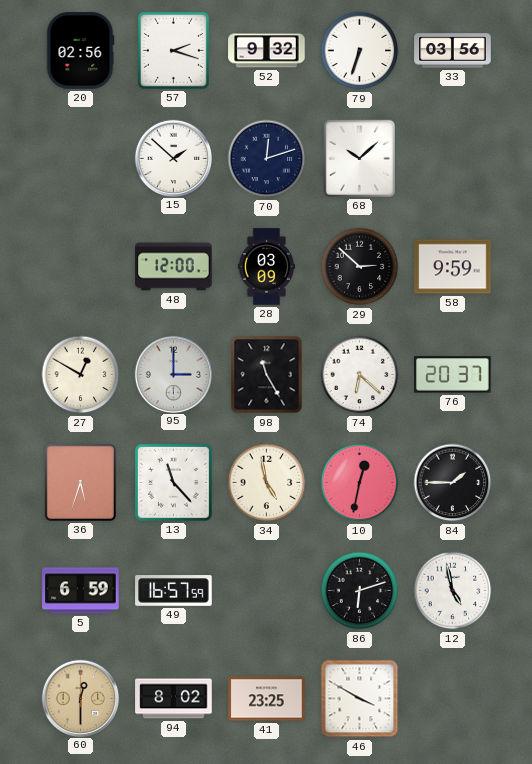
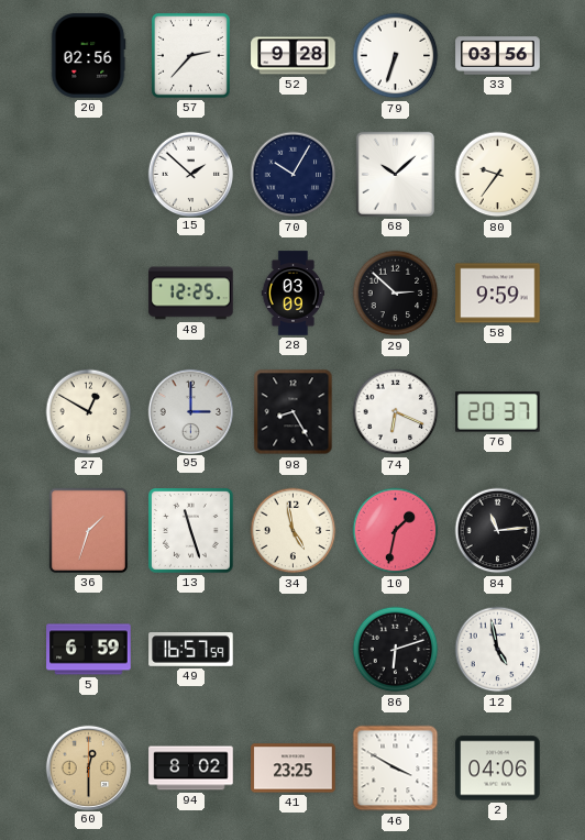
57: 2:18 -> 2:37
52: 9:32 -> 9:28
70: 12:12 -> 10:05
80: none -> 9:36
48: 12:00 -> 12:25
98: 11:25 -> 8:25
74: 6:22 -> 6:19
36: 5:33 -> 1:33
13: 11:23 -> 11:27
10: 12:32 -> 1:32
84: 1:45 -> 11:14
2: none -> 04:06
